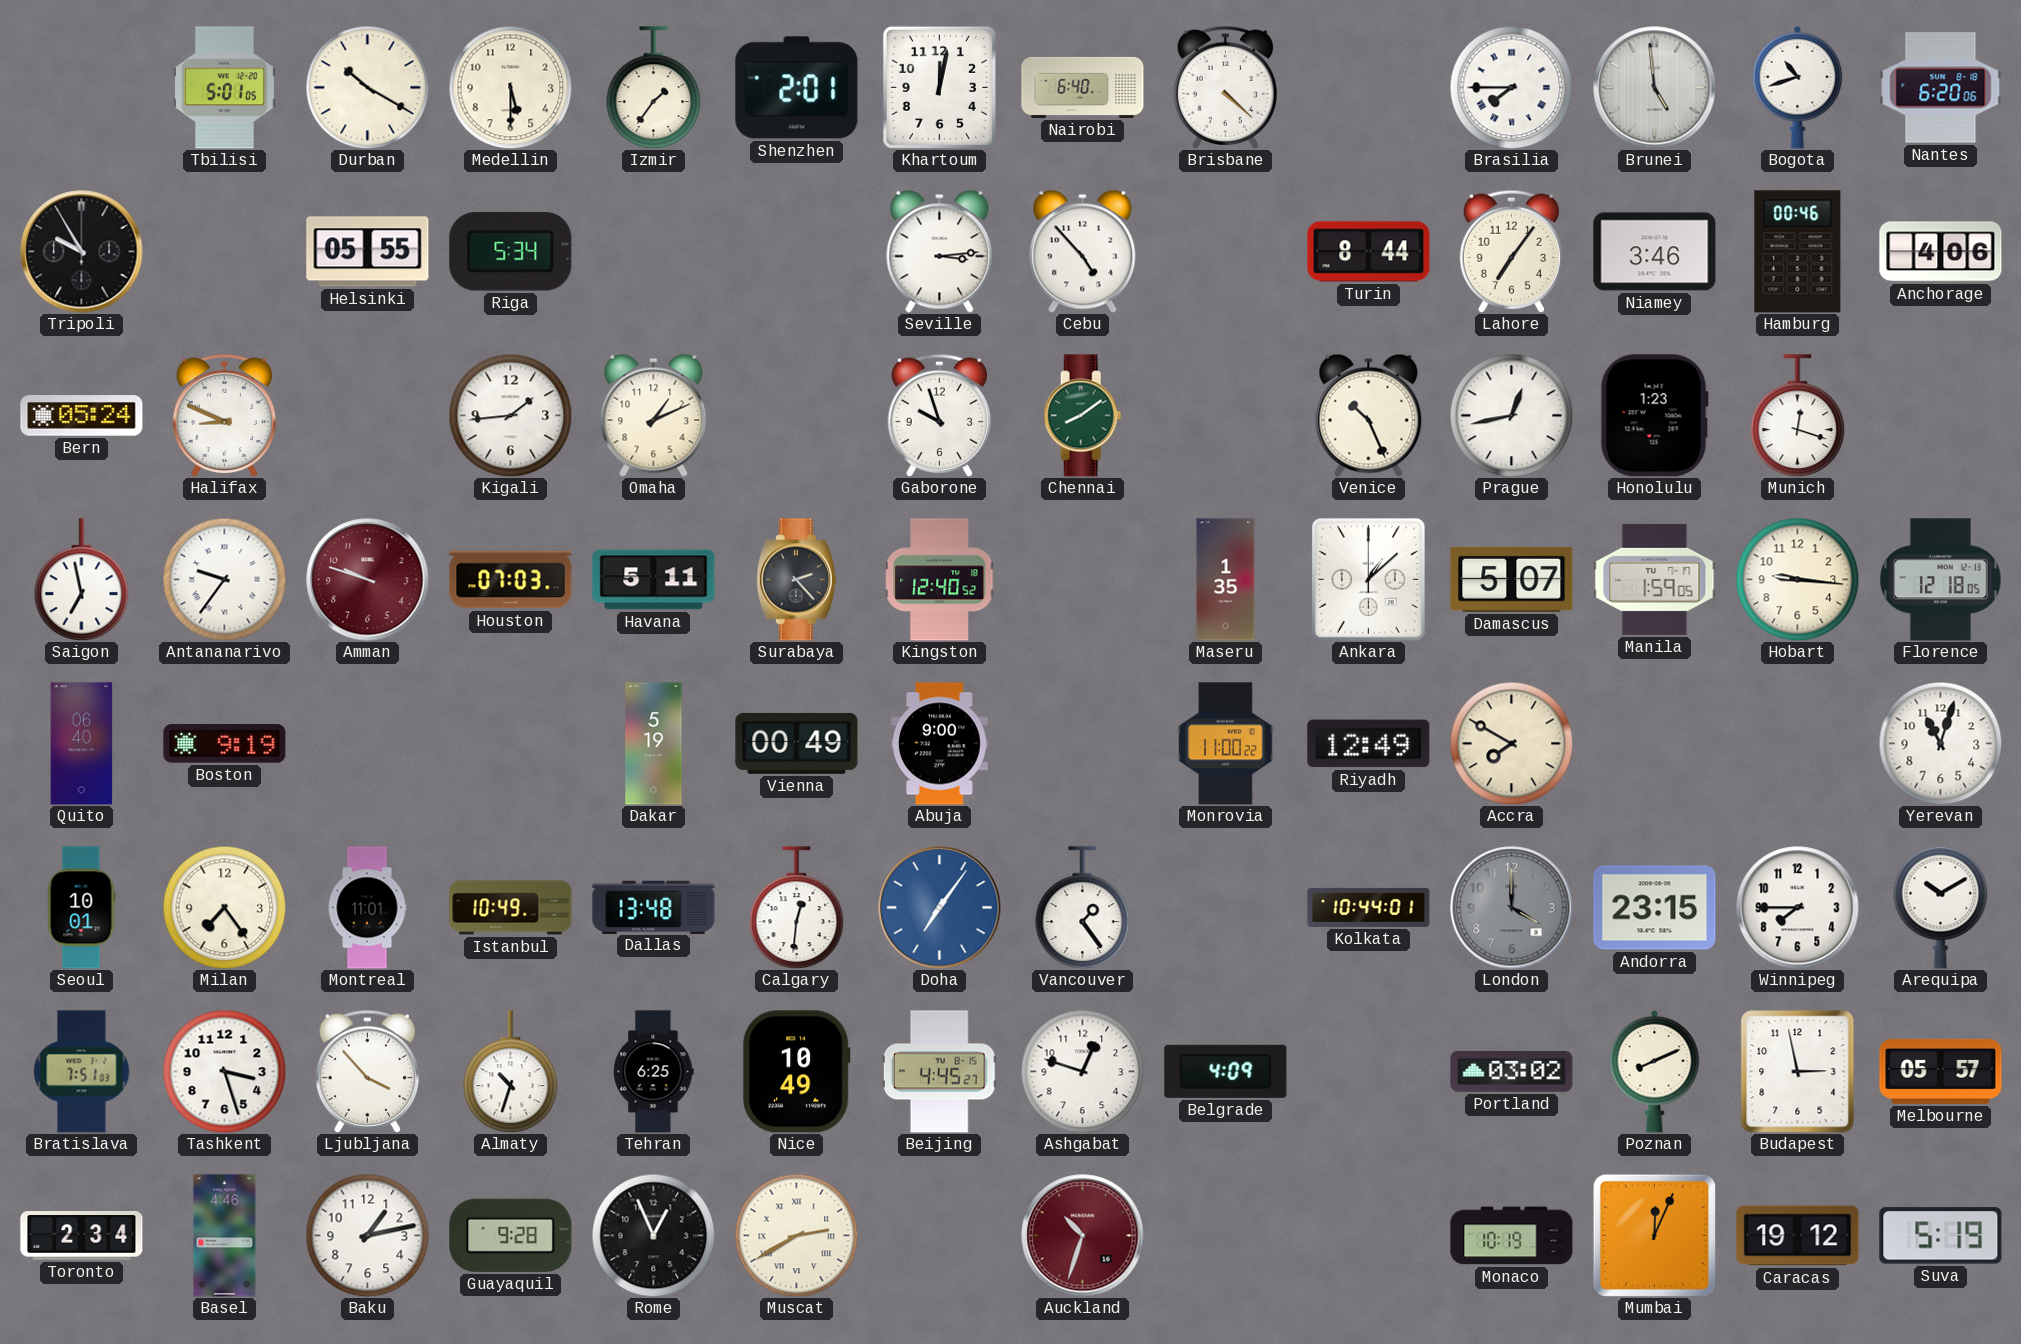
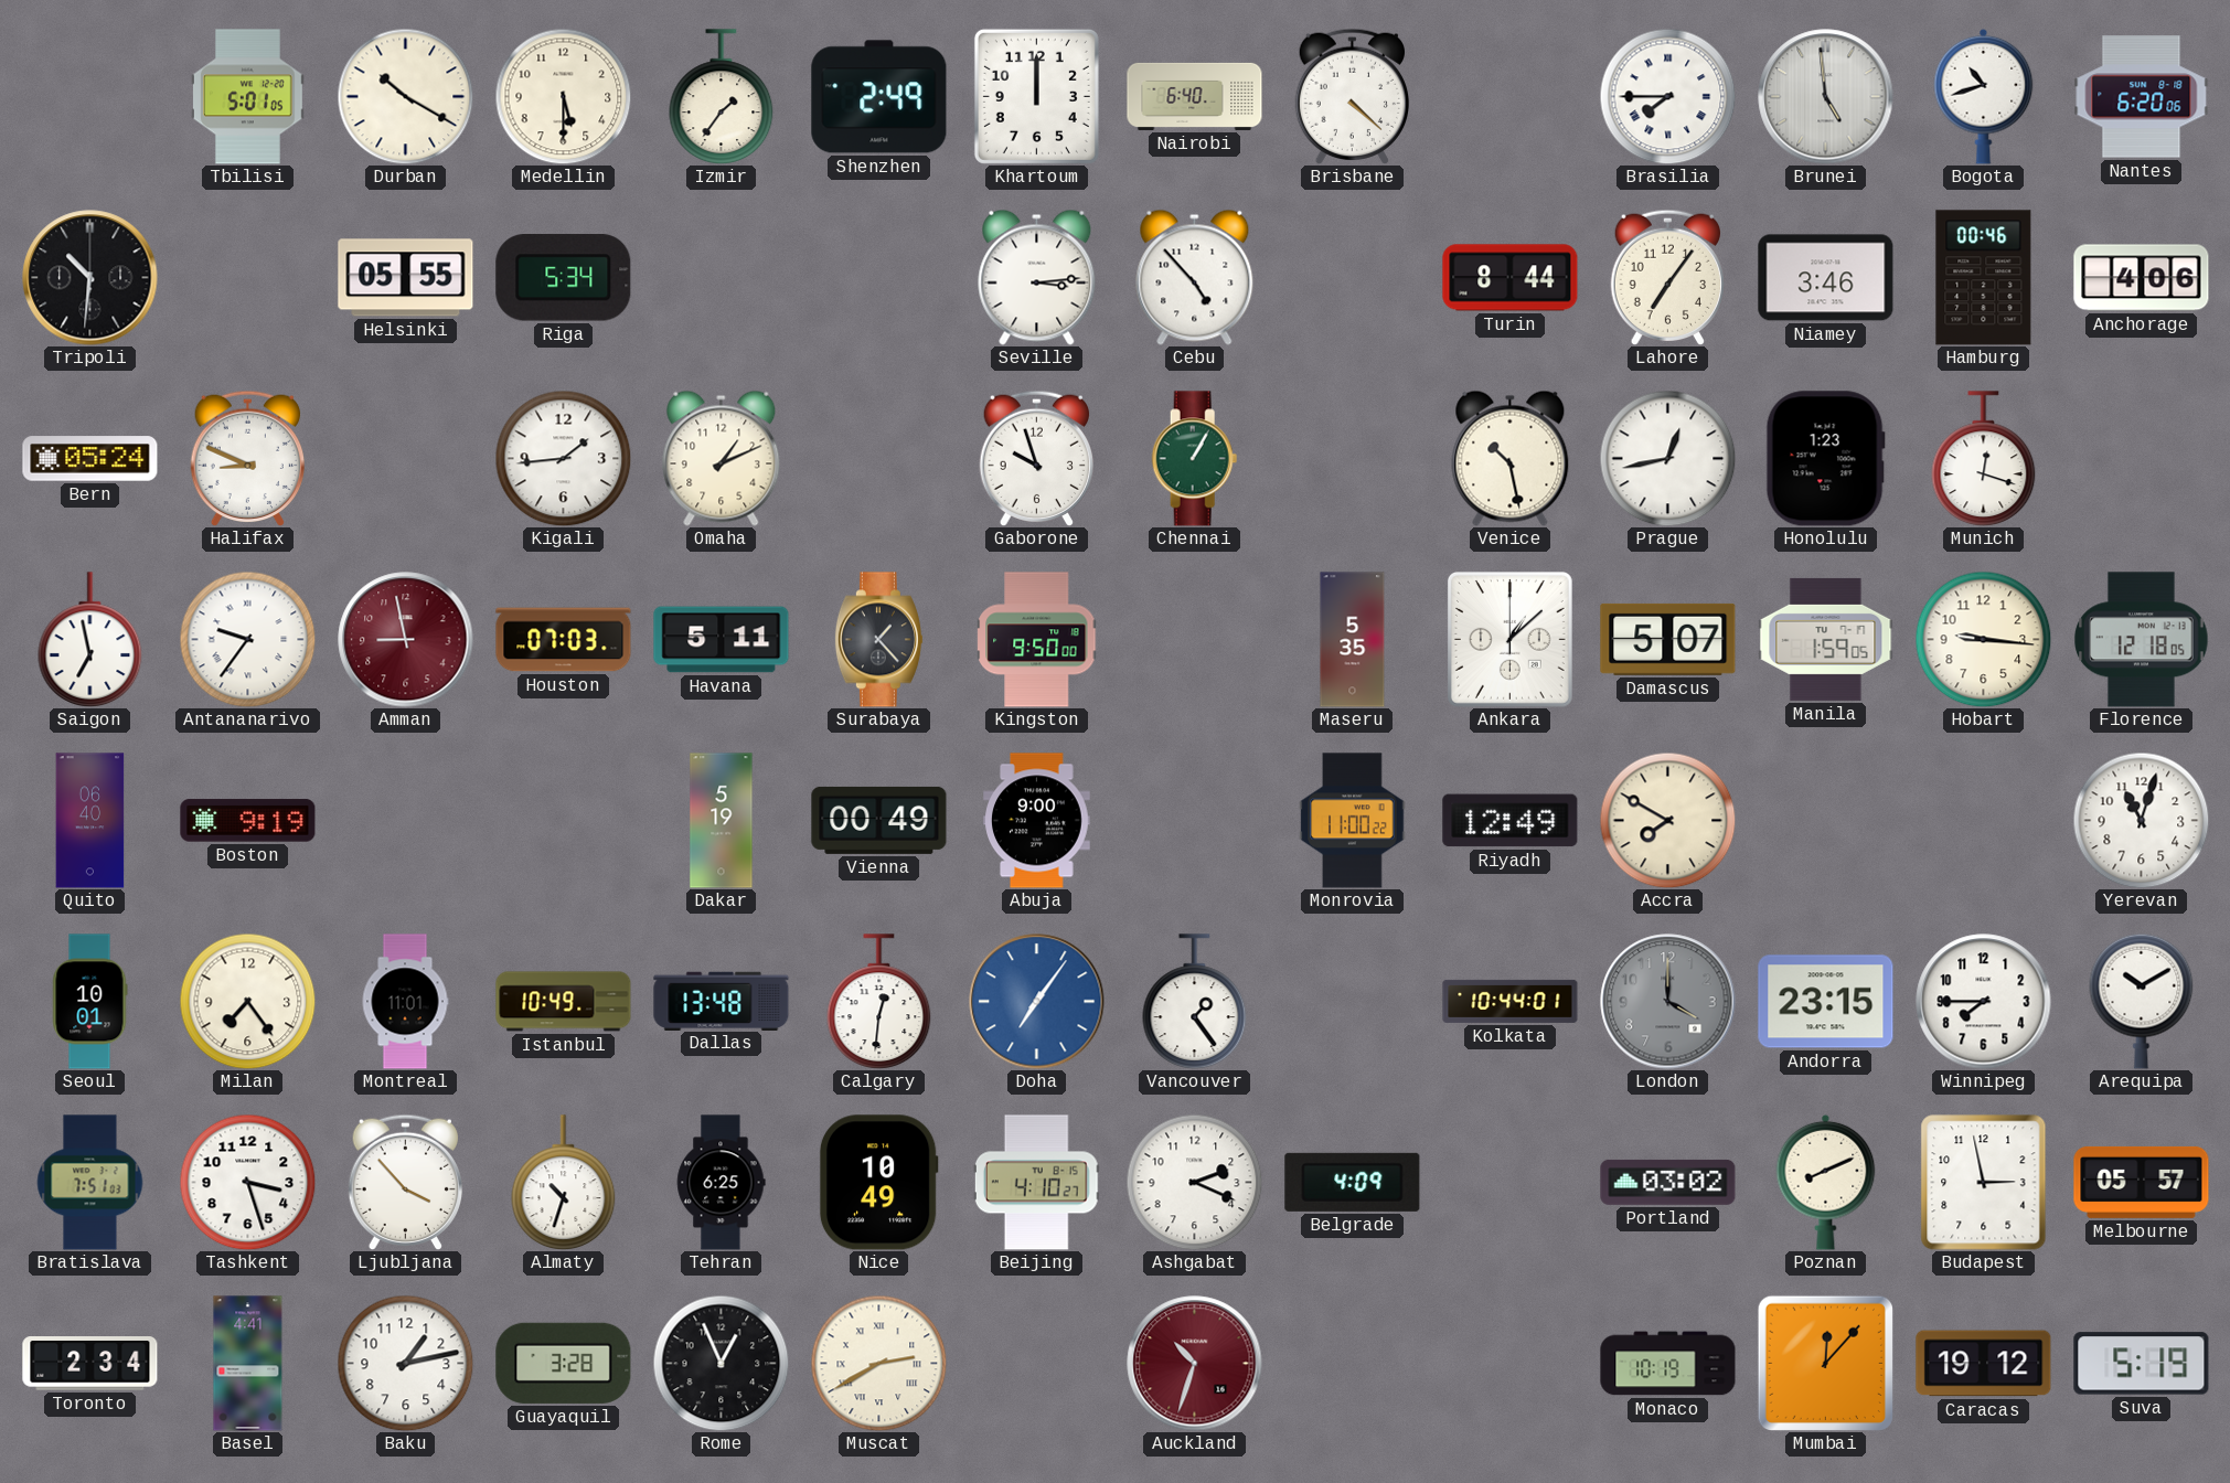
Shenzhen: 2:01 -> 2:49
Khartoum: 12:02 -> 12:00
Tripoli: 9:55 -> 10:31
Chennai: 8:09 -> 1:05
Venice: 10:26 -> 10:28
Amman: 9:48 -> 8:58
Surabaya: 2:23 -> 1:23
Kingston: 12:40 -> 9:50
Maseru: 1:35 -> 5:35
Beijing: 4:45 -> 4:10
Ashgabat: 12:48 -> 2:19
Basel: 4:46 -> 4:41
Guayaquil: 9:28 -> 3:28
Mumbai: 12:04 -> 12:07
